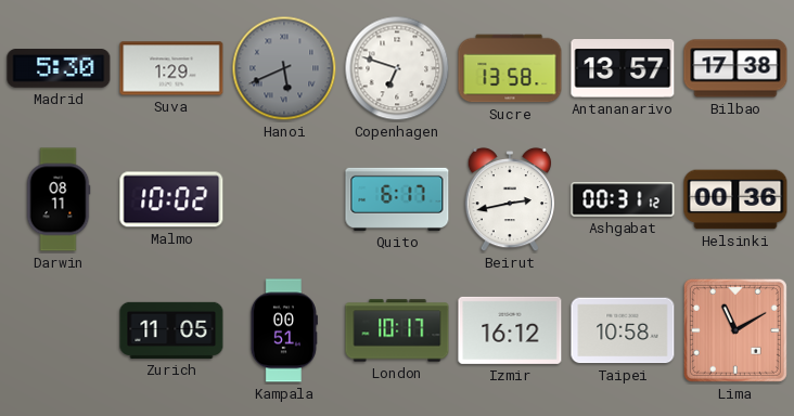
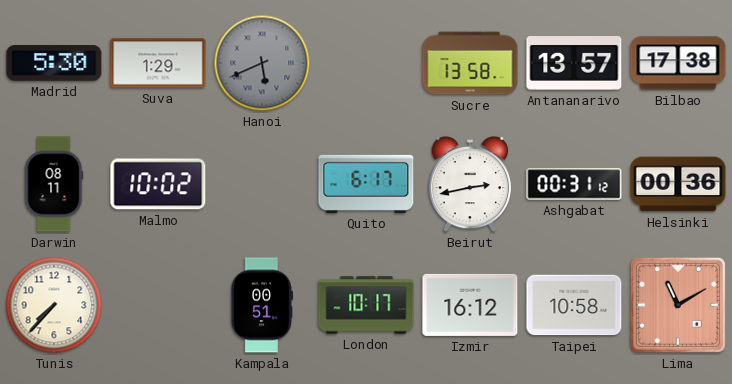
Copenhagen: 6:48 -> none
Tunis: none -> 7:37
Zurich: 11:05 -> none
